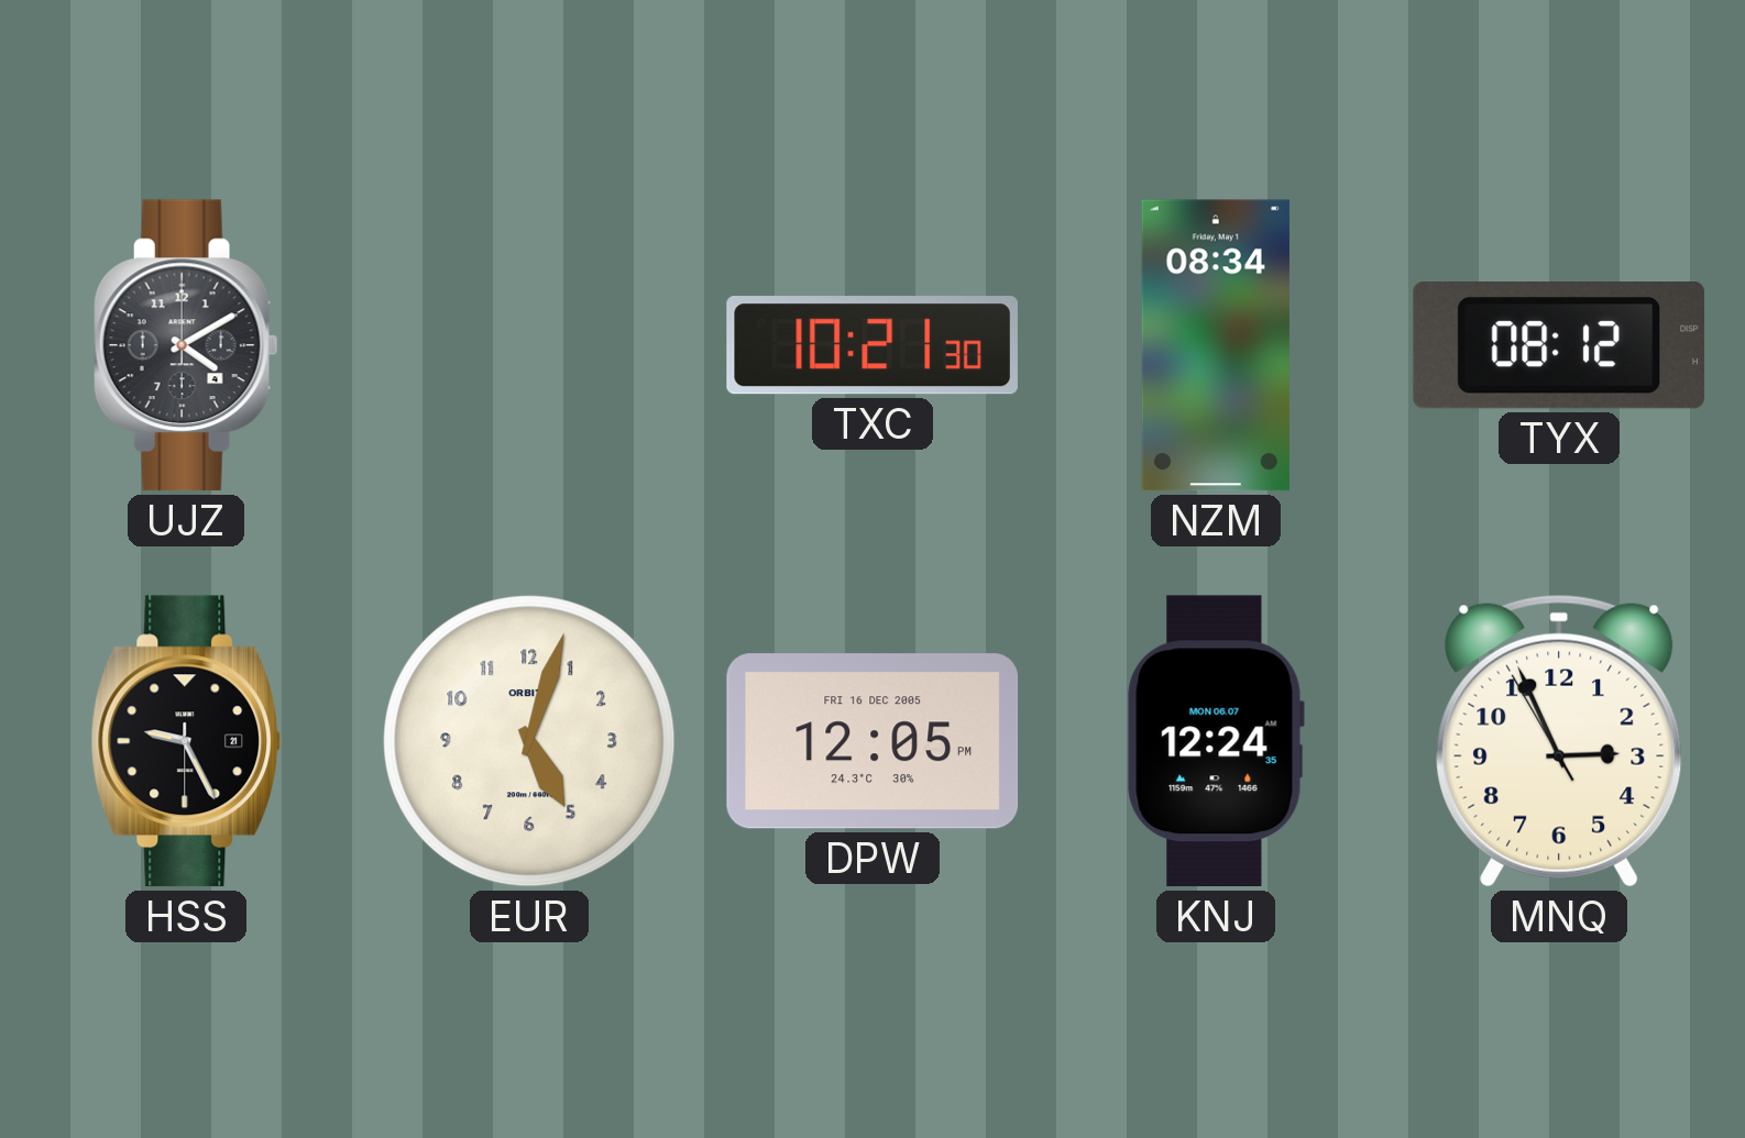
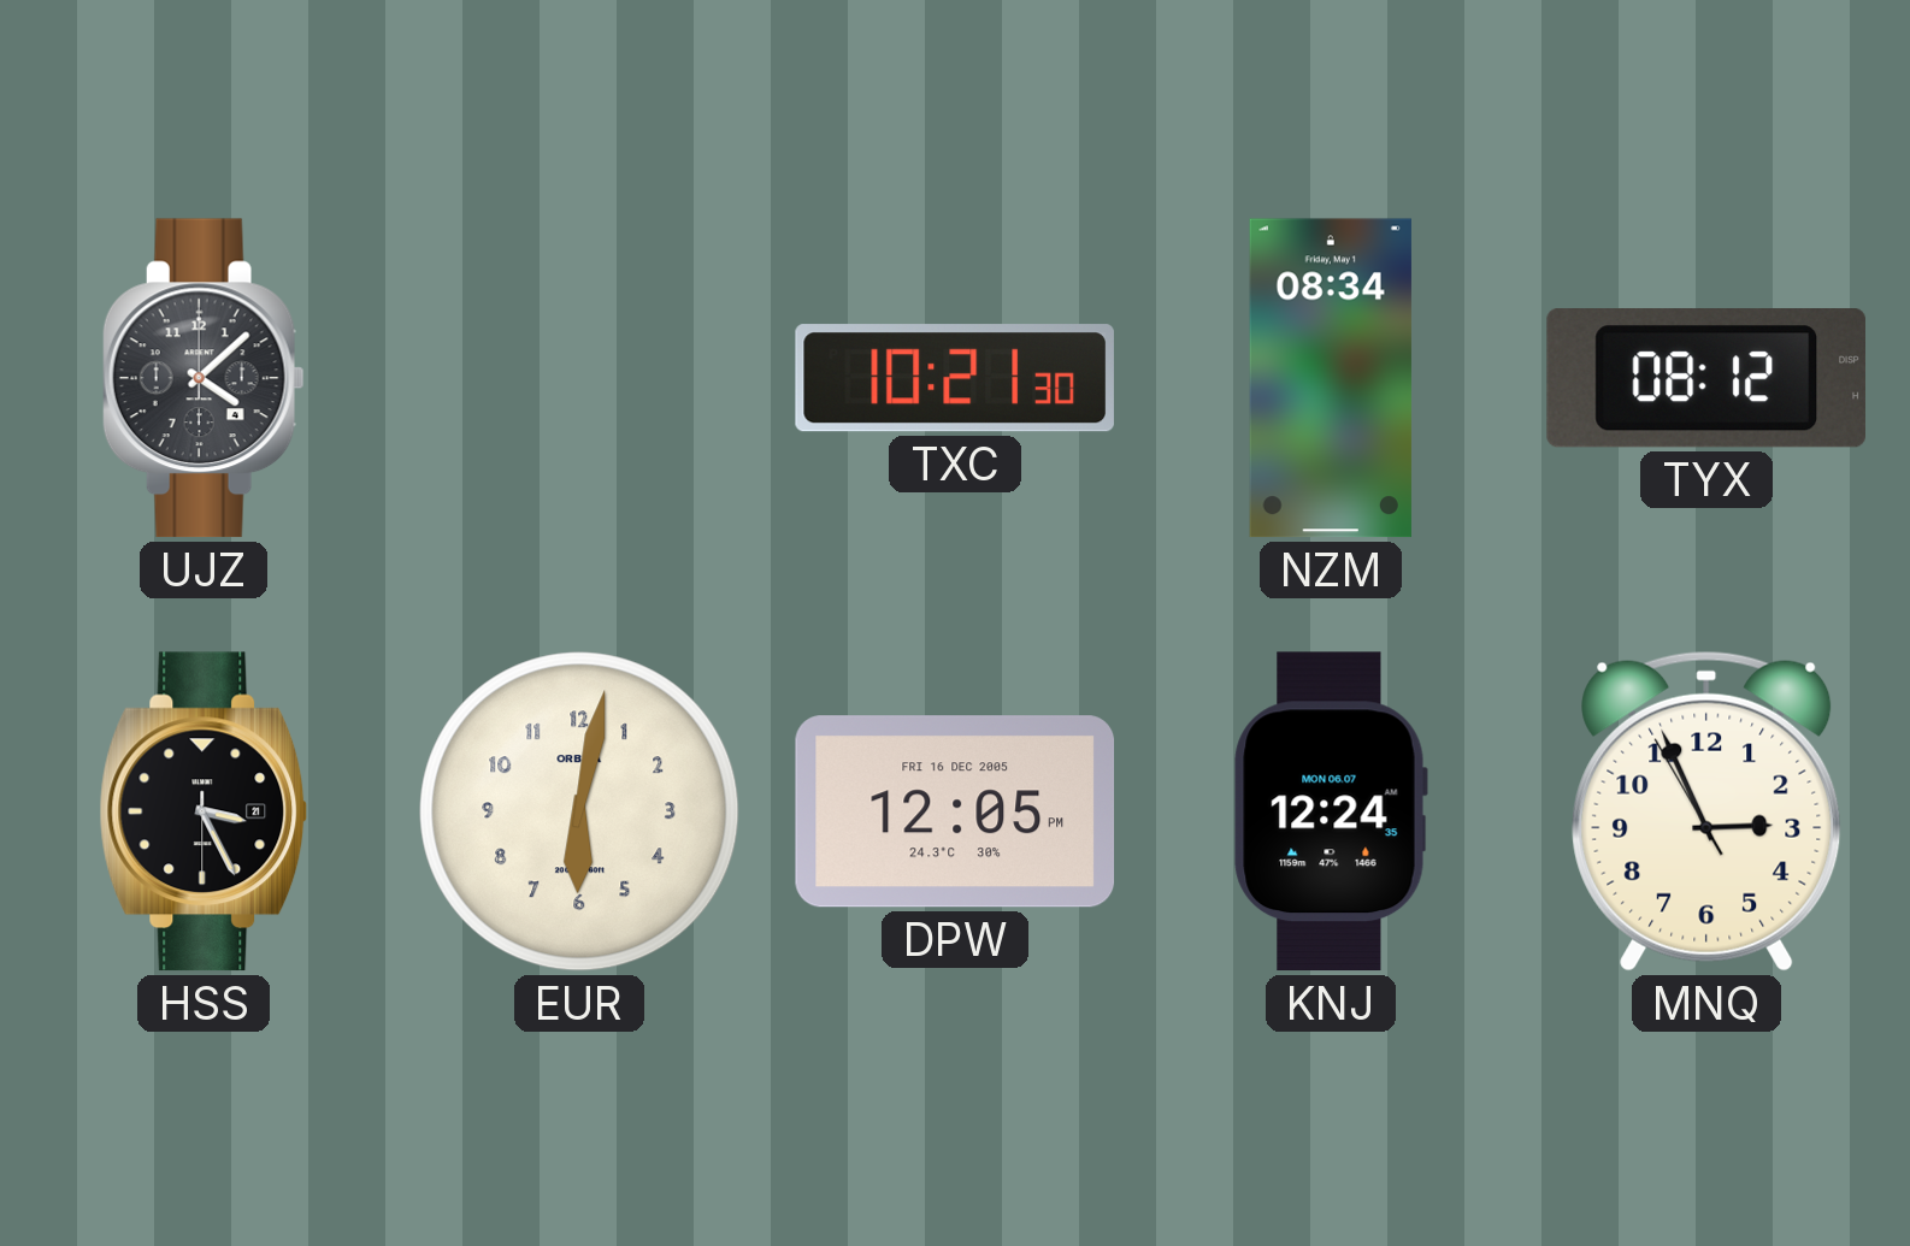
UJZ: 4:10 -> 4:08
HSS: 9:25 -> 3:25
EUR: 5:03 -> 6:02
